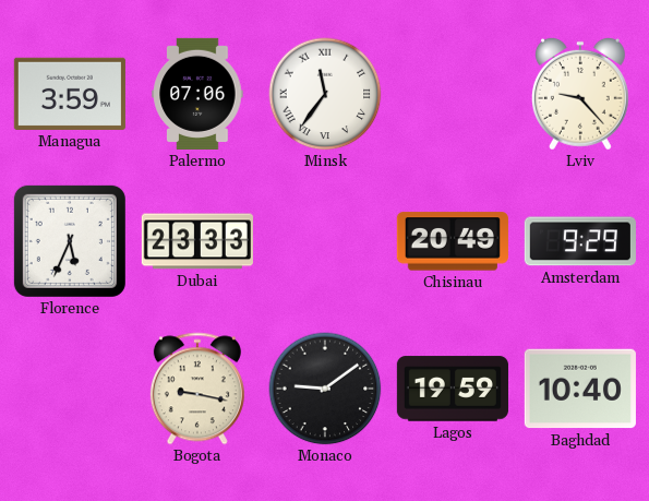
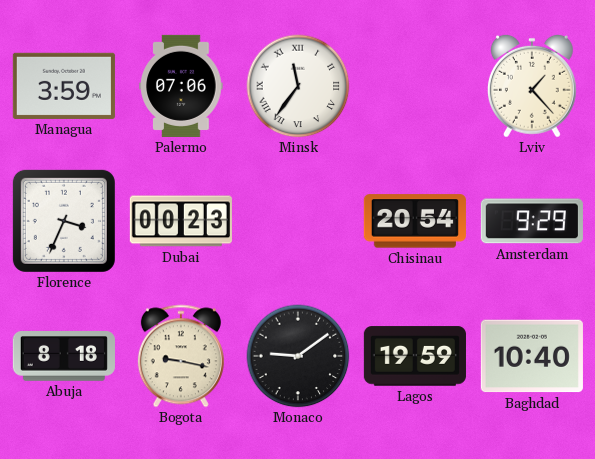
Lviv: 9:23 -> 1:23
Florence: 5:34 -> 3:34
Dubai: 23:33 -> 00:23
Chisinau: 20:49 -> 20:54
Abuja: none -> 8:18
